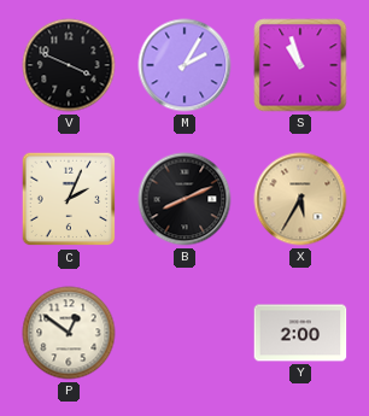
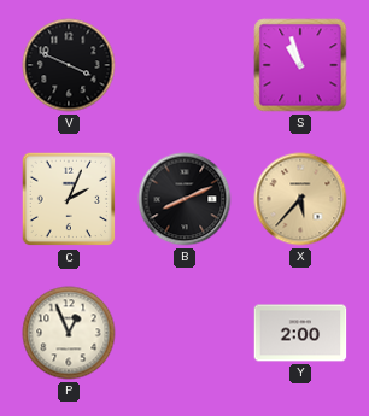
M: 2:05 -> none
X: 5:35 -> 5:37
P: 12:51 -> 12:56
